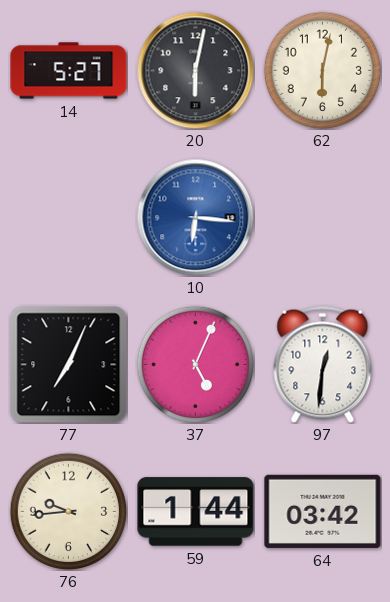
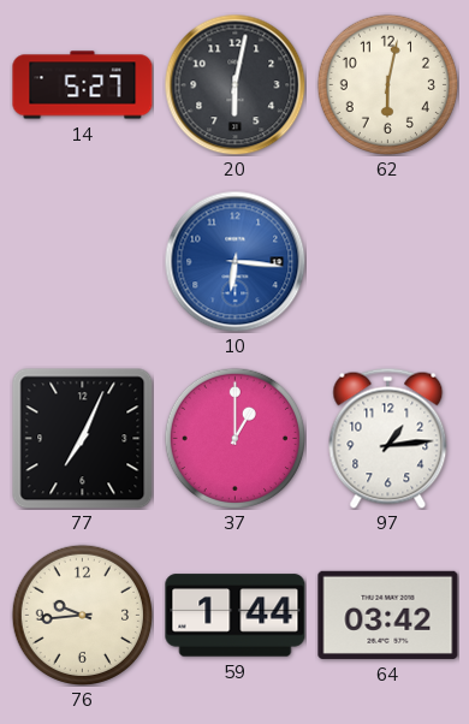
37: 5:04 -> 1:00
97: 12:31 -> 1:14
